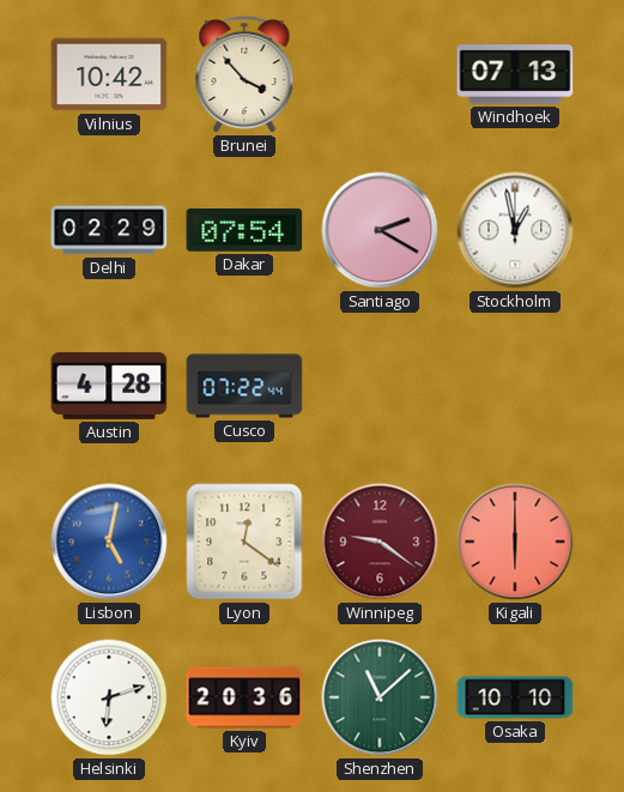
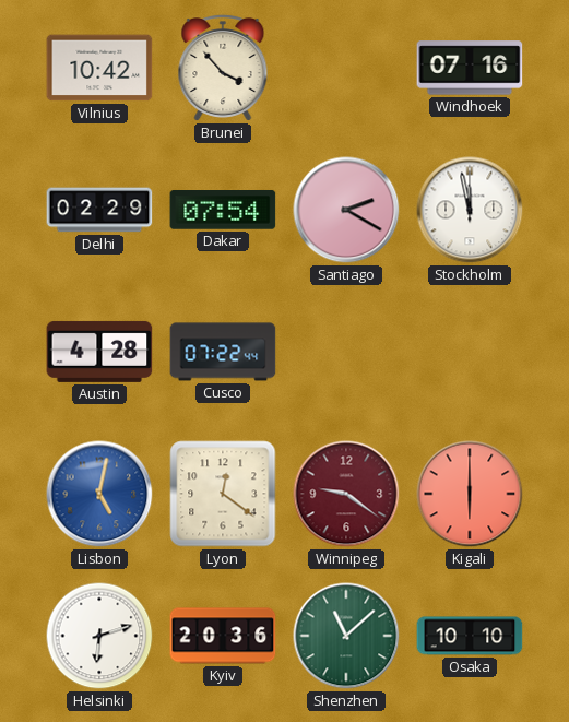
Windhoek: 07:13 -> 07:16
Stockholm: 12:58 -> 11:58
